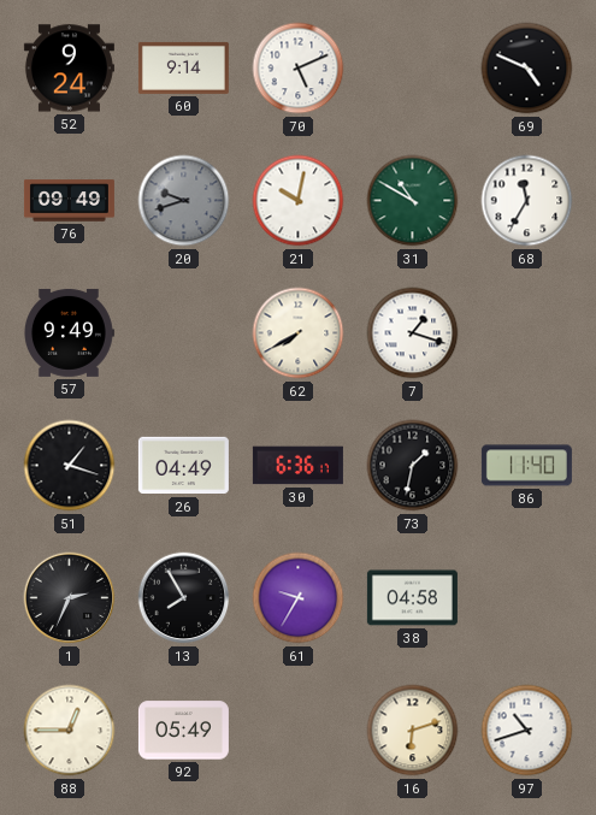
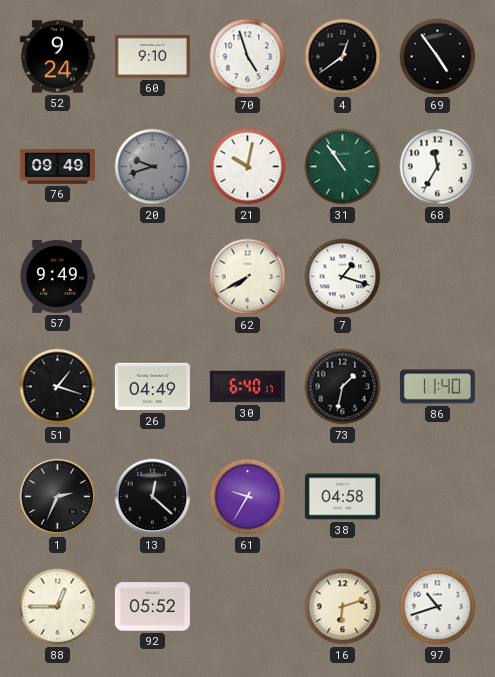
60: 9:14 -> 9:10
70: 5:11 -> 4:57
4: none -> 12:39
69: 4:49 -> 4:54
31: 10:50 -> 10:54
30: 6:36 -> 6:40
13: 7:55 -> 12:22
92: 05:49 -> 05:52
